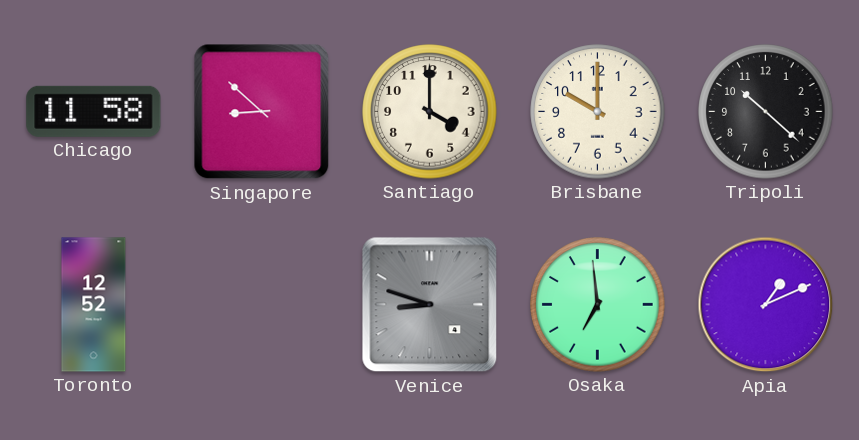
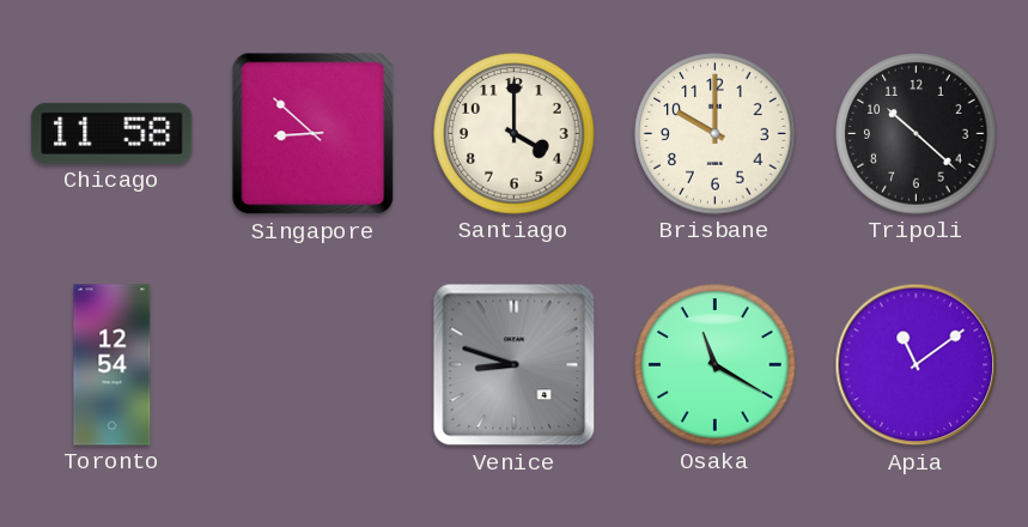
Toronto: 12:52 -> 12:54
Osaka: 6:59 -> 11:20
Apia: 1:11 -> 11:09
